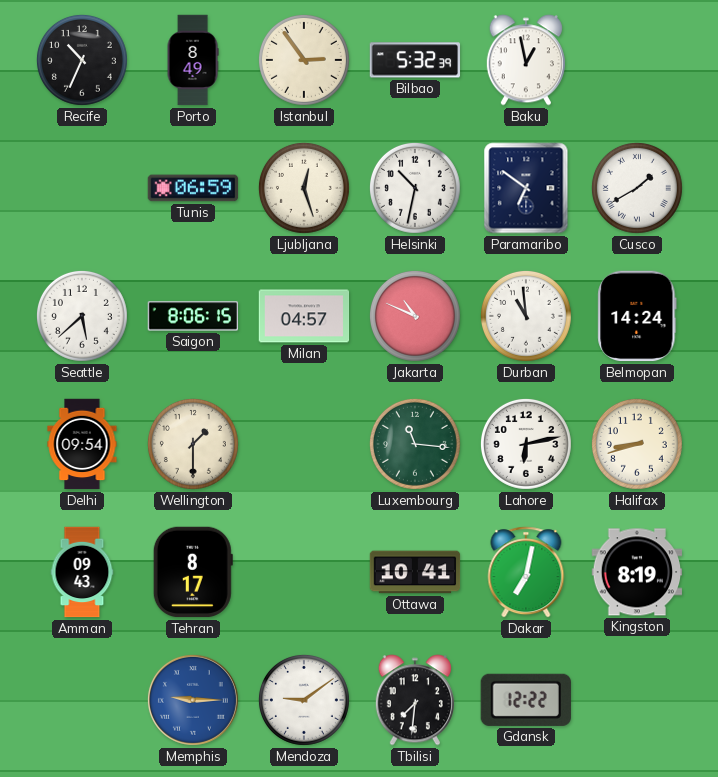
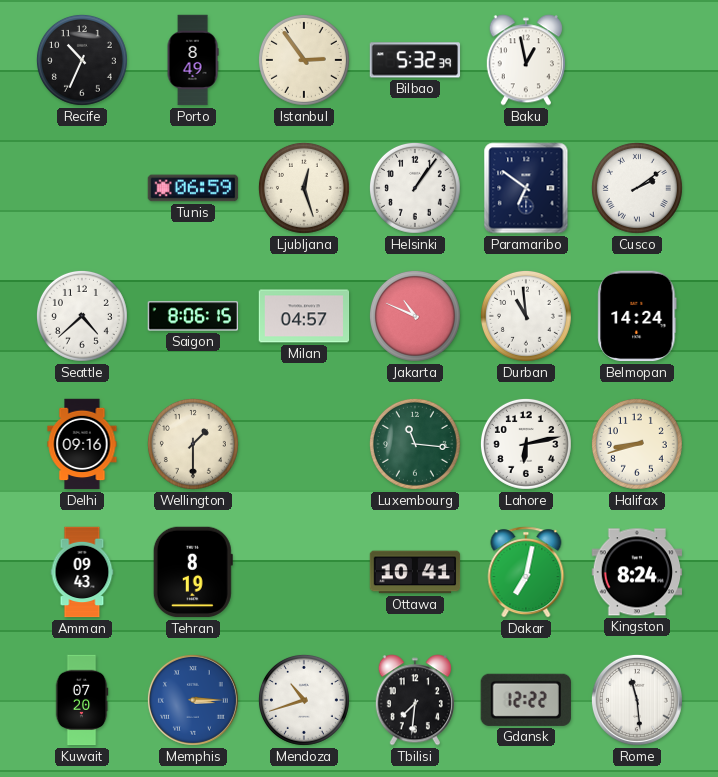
Helsinki: 10:32 -> 1:06
Cusco: 1:40 -> 2:09
Seattle: 5:38 -> 4:38
Delhi: 09:54 -> 09:16
Tehran: 8:17 -> 8:19
Kingston: 8:19 -> 8:24
Kuwait: none -> 07:20
Memphis: 9:15 -> 3:15
Mendoza: 9:09 -> 10:42
Rome: none -> 11:29
